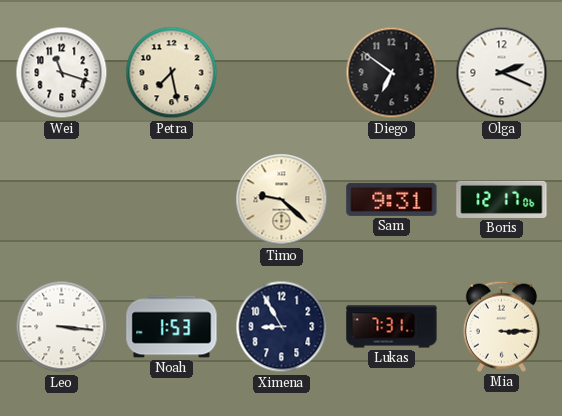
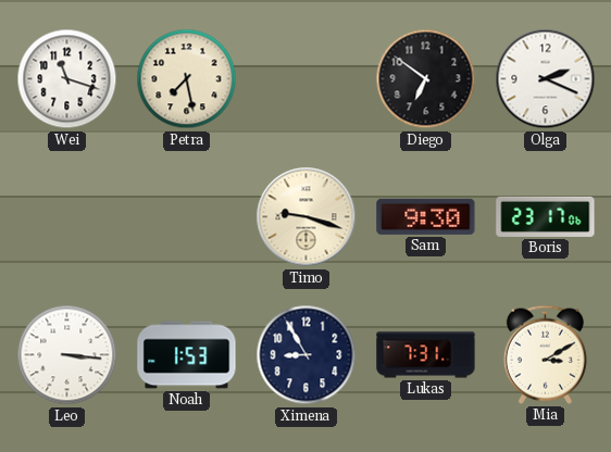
Timo: 9:22 -> 9:18
Sam: 9:31 -> 9:30
Boris: 12:17 -> 23:17
Mia: 3:15 -> 3:10
